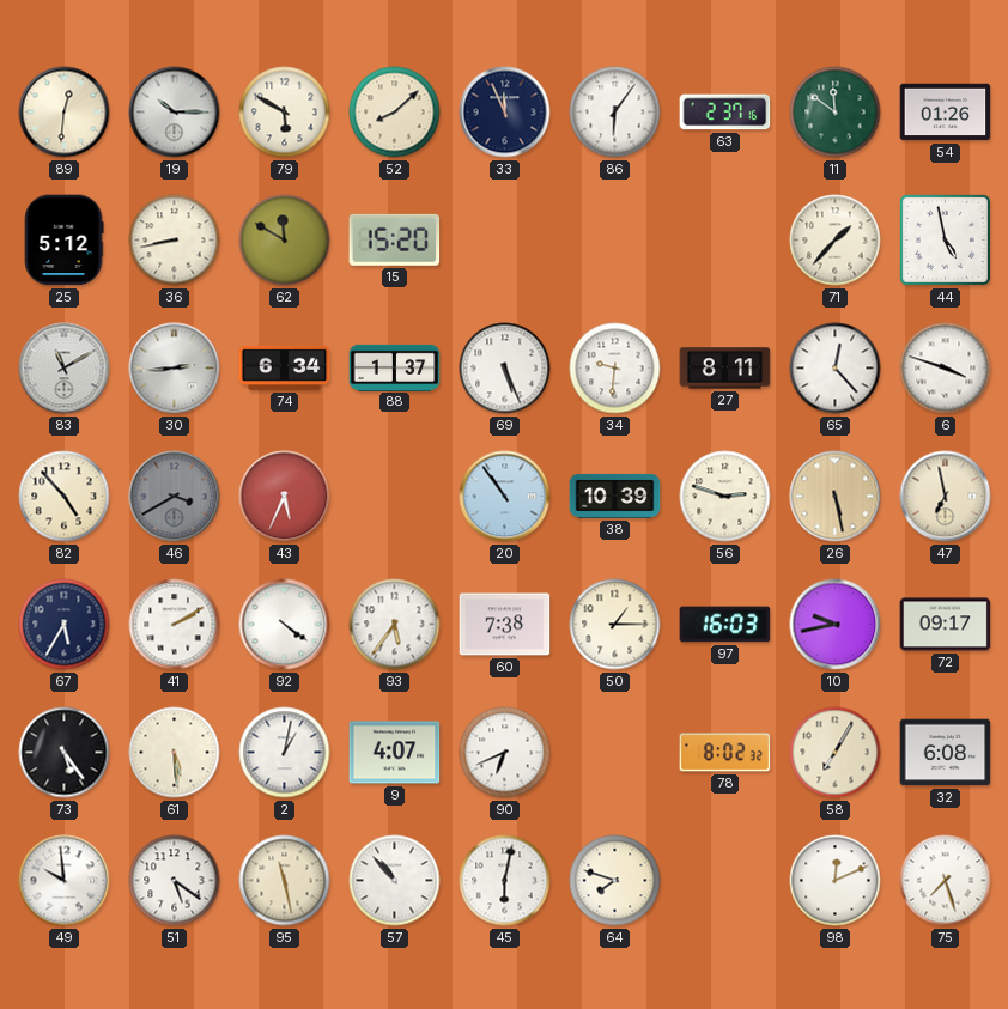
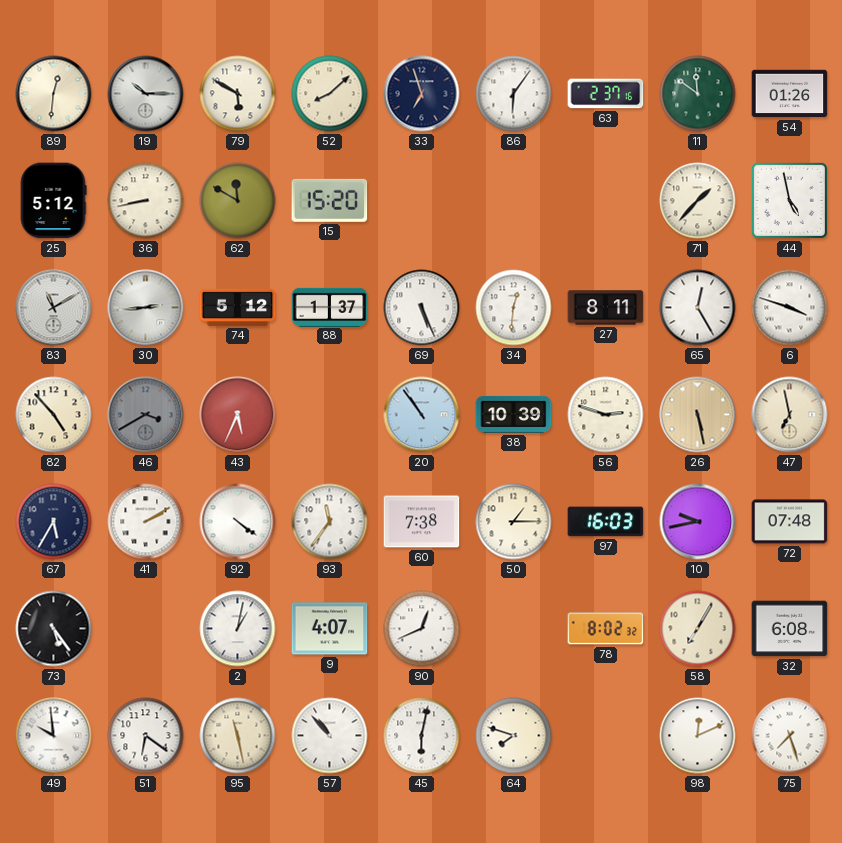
33: 11:56 -> 6:57
74: 6:34 -> 5:12
34: 9:31 -> 12:31
65: 12:23 -> 12:25
93: 5:36 -> 11:36
72: 09:17 -> 07:48
61: 5:29 -> none
90: 6:41 -> 12:41
51: 5:21 -> 6:21
